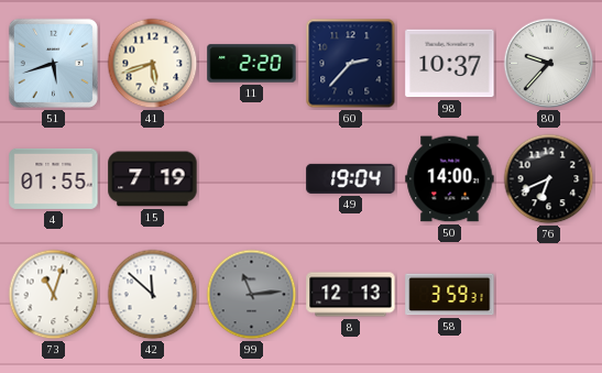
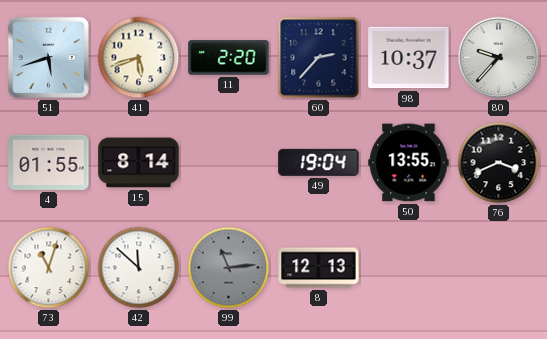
15: 7:19 -> 8:14
50: 14:00 -> 13:55
76: 6:41 -> 3:41
58: 3:59 -> none
